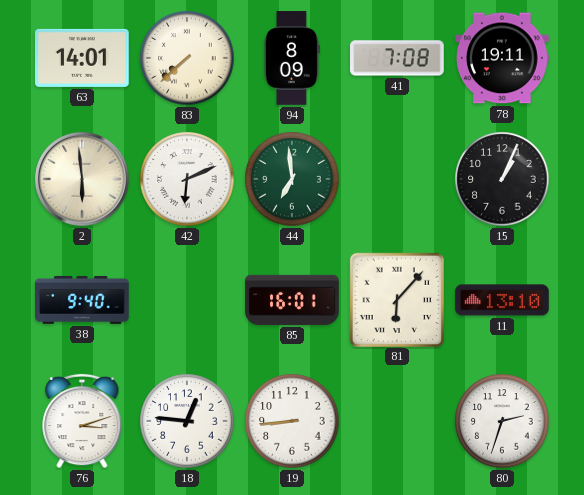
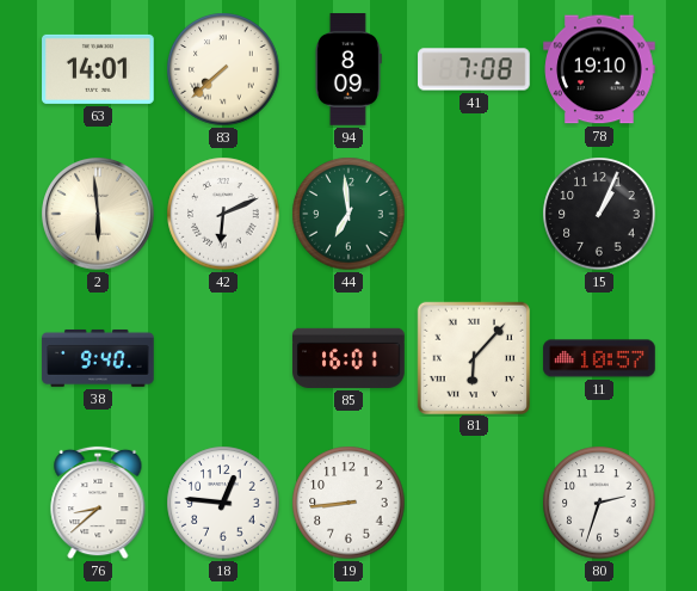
78: 19:11 -> 19:10
11: 13:10 -> 10:57
76: 3:12 -> 8:38
